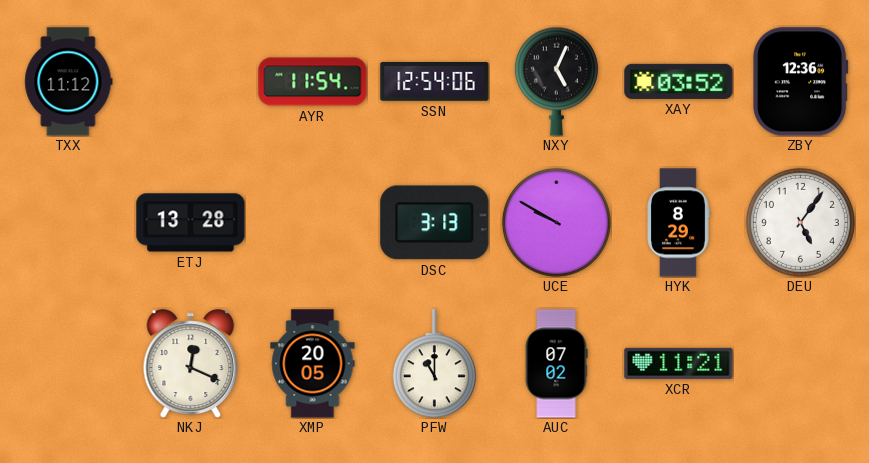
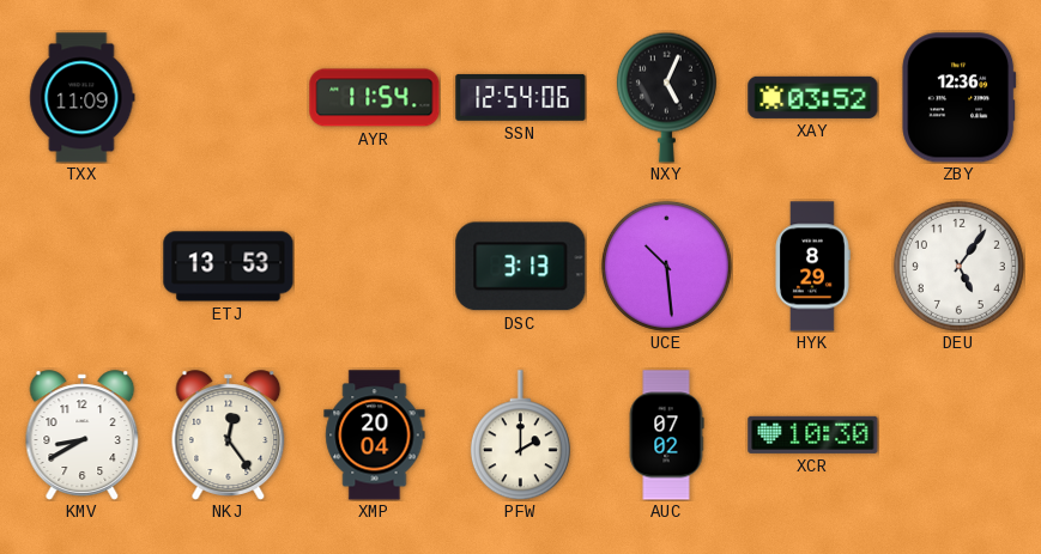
TXX: 11:12 -> 11:09
ETJ: 13:28 -> 13:53
UCE: 9:50 -> 10:29
KMV: none -> 8:40
NKJ: 12:19 -> 12:24
XMP: 20:05 -> 20:04
PFW: 11:00 -> 2:00
XCR: 11:21 -> 10:30
